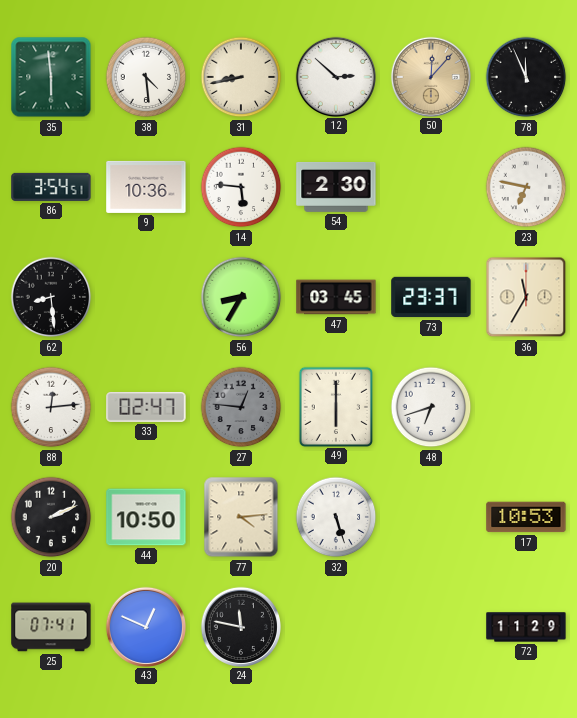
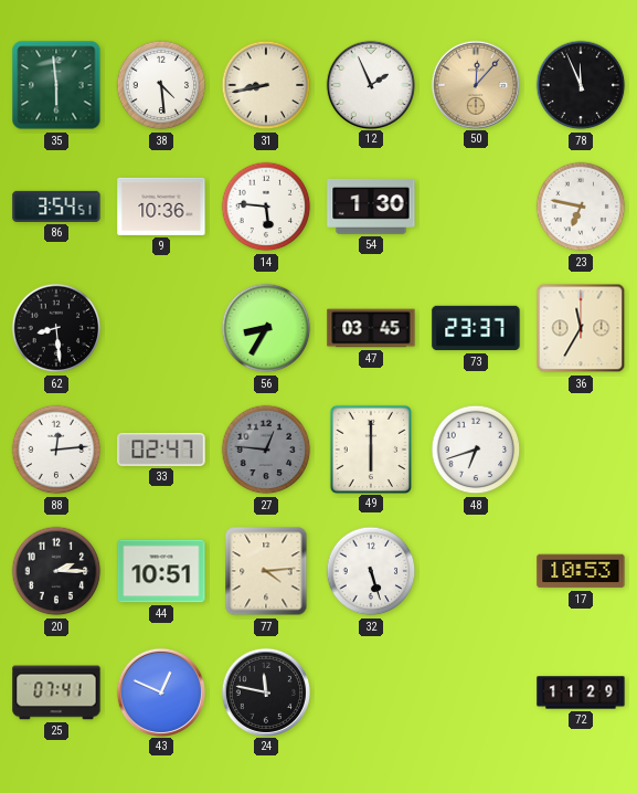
12: 2:52 -> 1:56
54: 2:30 -> 1:30
20: 2:11 -> 2:15
44: 10:50 -> 10:51
